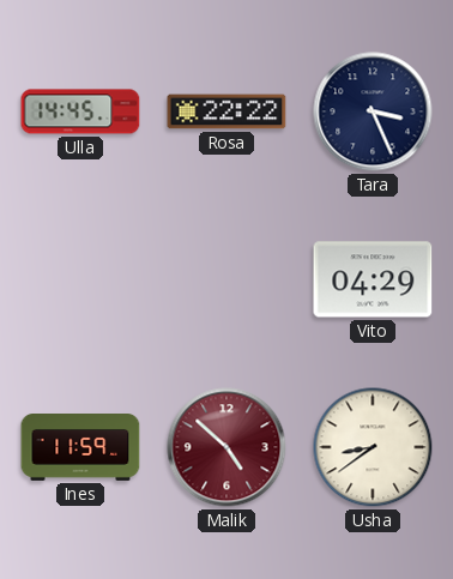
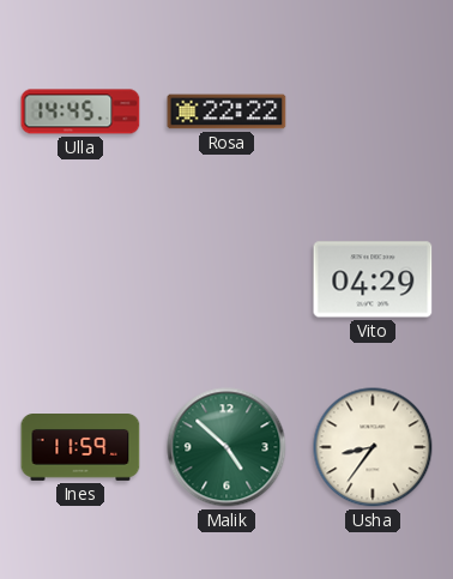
Tara: 3:26 -> none
Malik dial: burgundy -> green
Usha: 8:39 -> 8:36
